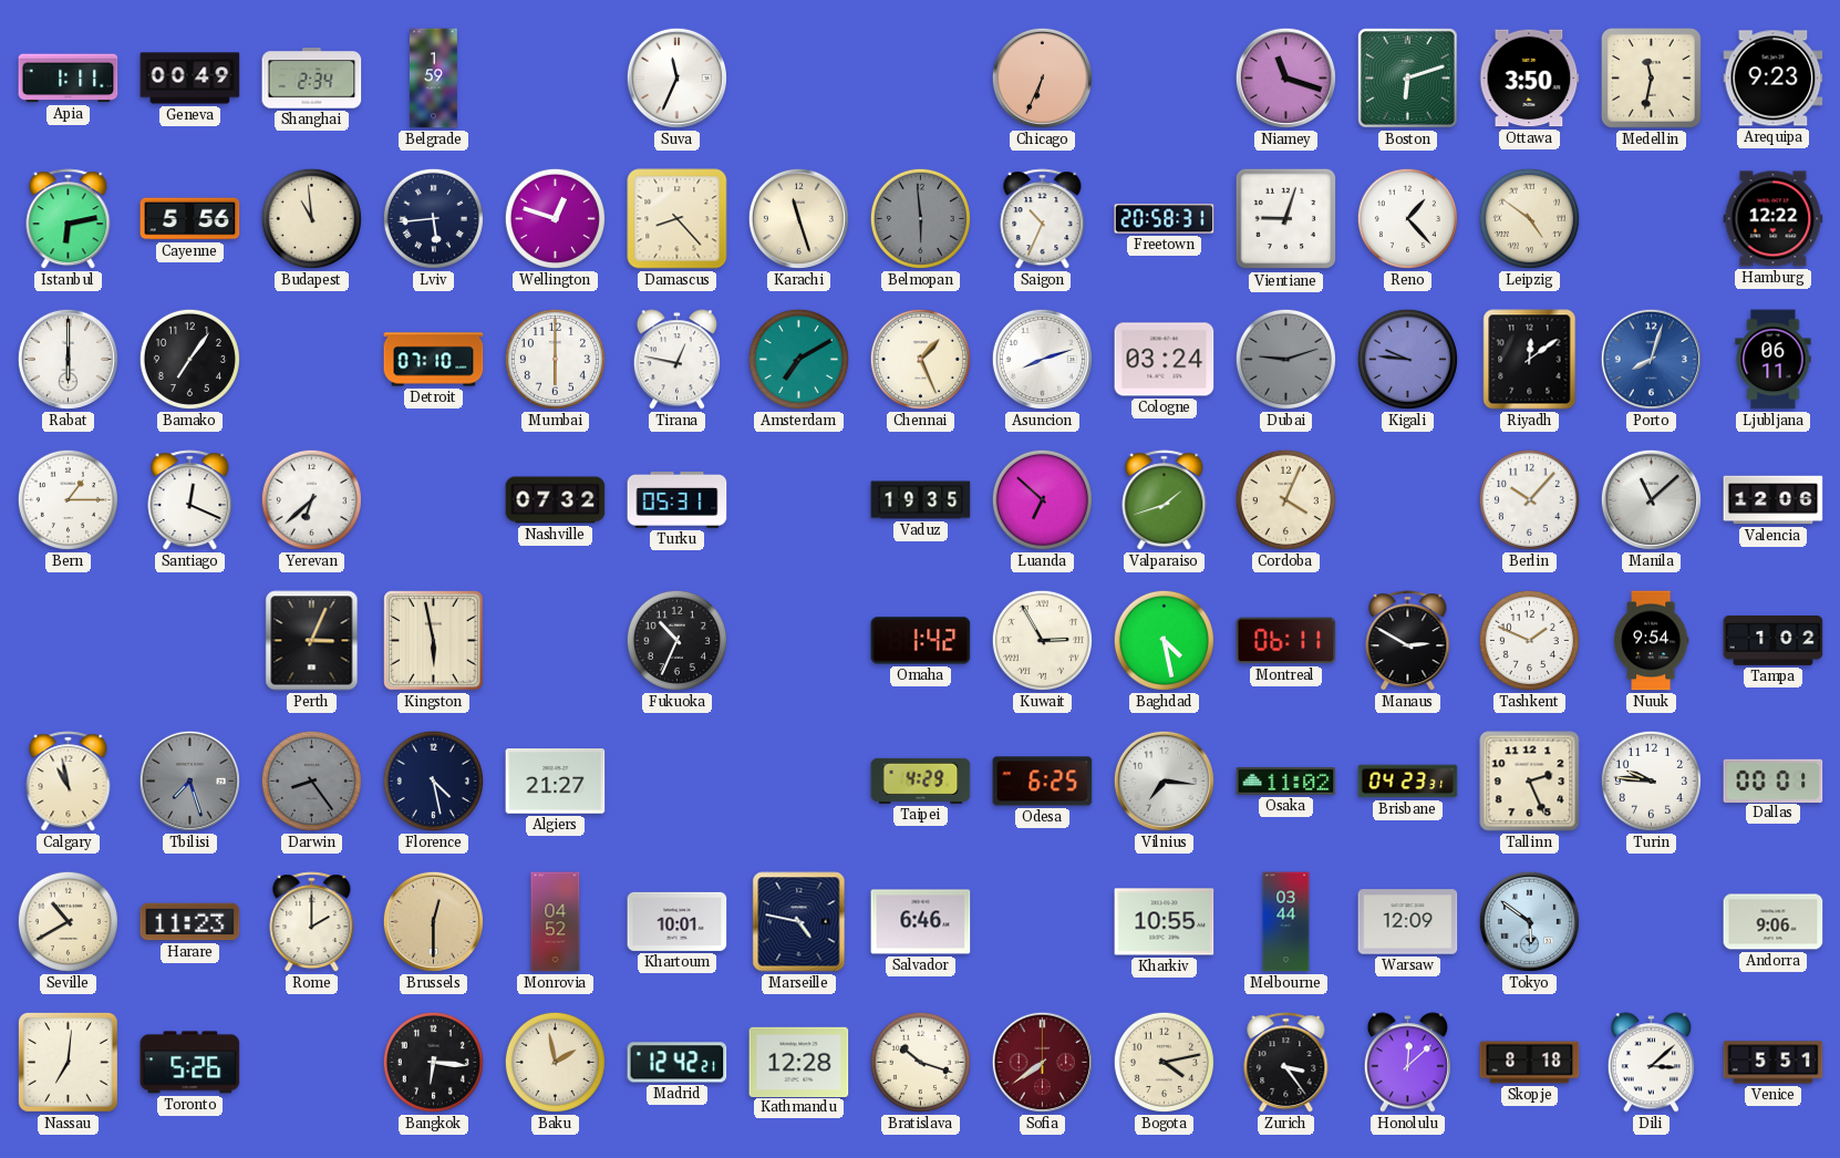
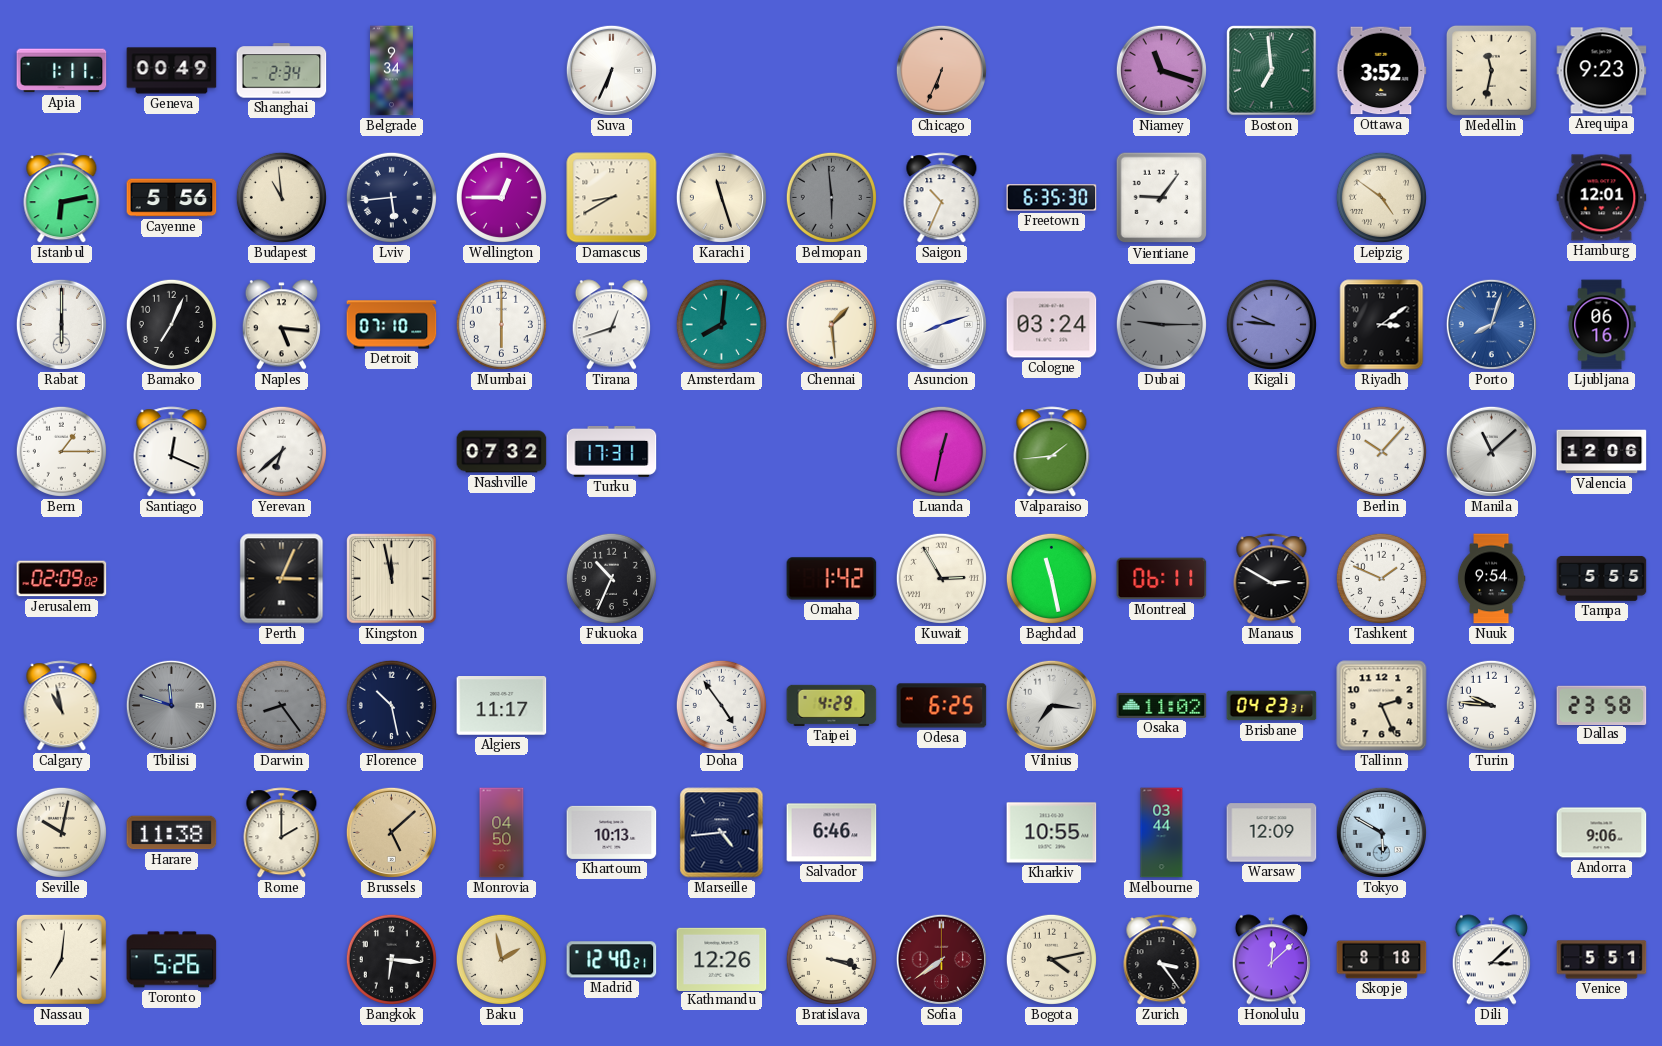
Belgrade: 1:59 -> 9:34
Suva: 11:34 -> 6:34
Boston: 6:12 -> 6:59
Ottawa: 3:50 -> 3:52
Wellington: 12:48 -> 12:45
Damascus: 8:23 -> 8:40
Freetown: 20:58 -> 6:35
Vientiane: 9:03 -> 9:06
Reno: 1:23 -> none
Hamburg: 12:22 -> 12:01
Bamako: 7:06 -> 7:04
Naples: none -> 5:16
Tirana: 12:47 -> 12:42
Amsterdam: 7:10 -> 8:01
Chennai: 1:26 -> 1:29
Dubai: 9:12 -> 9:15
Riyadh: 12:09 -> 3:09
Ljubljana: 06:11 -> 06:16
Turku: 05:31 -> 17:31
Vaduz: 19:35 -> none
Luanda: 6:52 -> 12:32
Valparaiso: 1:42 -> 1:44
Cordoba: 4:04 -> none
Jerusalem: none -> 02:09
Kingston: 5:58 -> 11:58
Baghdad: 4:28 -> 11:28
Tampa: 1:02 -> 5:55
Tbilisi: 7:27 -> 11:48
Florence: 4:28 -> 10:28
Algiers: 21:27 -> 11:17
Doha: none -> 4:54
Dallas: 00:01 -> 23:58
Seville: 10:40 -> 10:02
Harare: 11:23 -> 11:38
Brussels: 12:30 -> 5:08
Monrovia: 04:52 -> 04:50
Khartoum: 10:01 -> 10:13
Marseille: 4:47 -> 4:44
Tokyo: 5:51 -> 5:50
Madrid: 12:42 -> 12:40
Kathmandu: 12:28 -> 12:26
Bratislava: 10:18 -> 3:18
